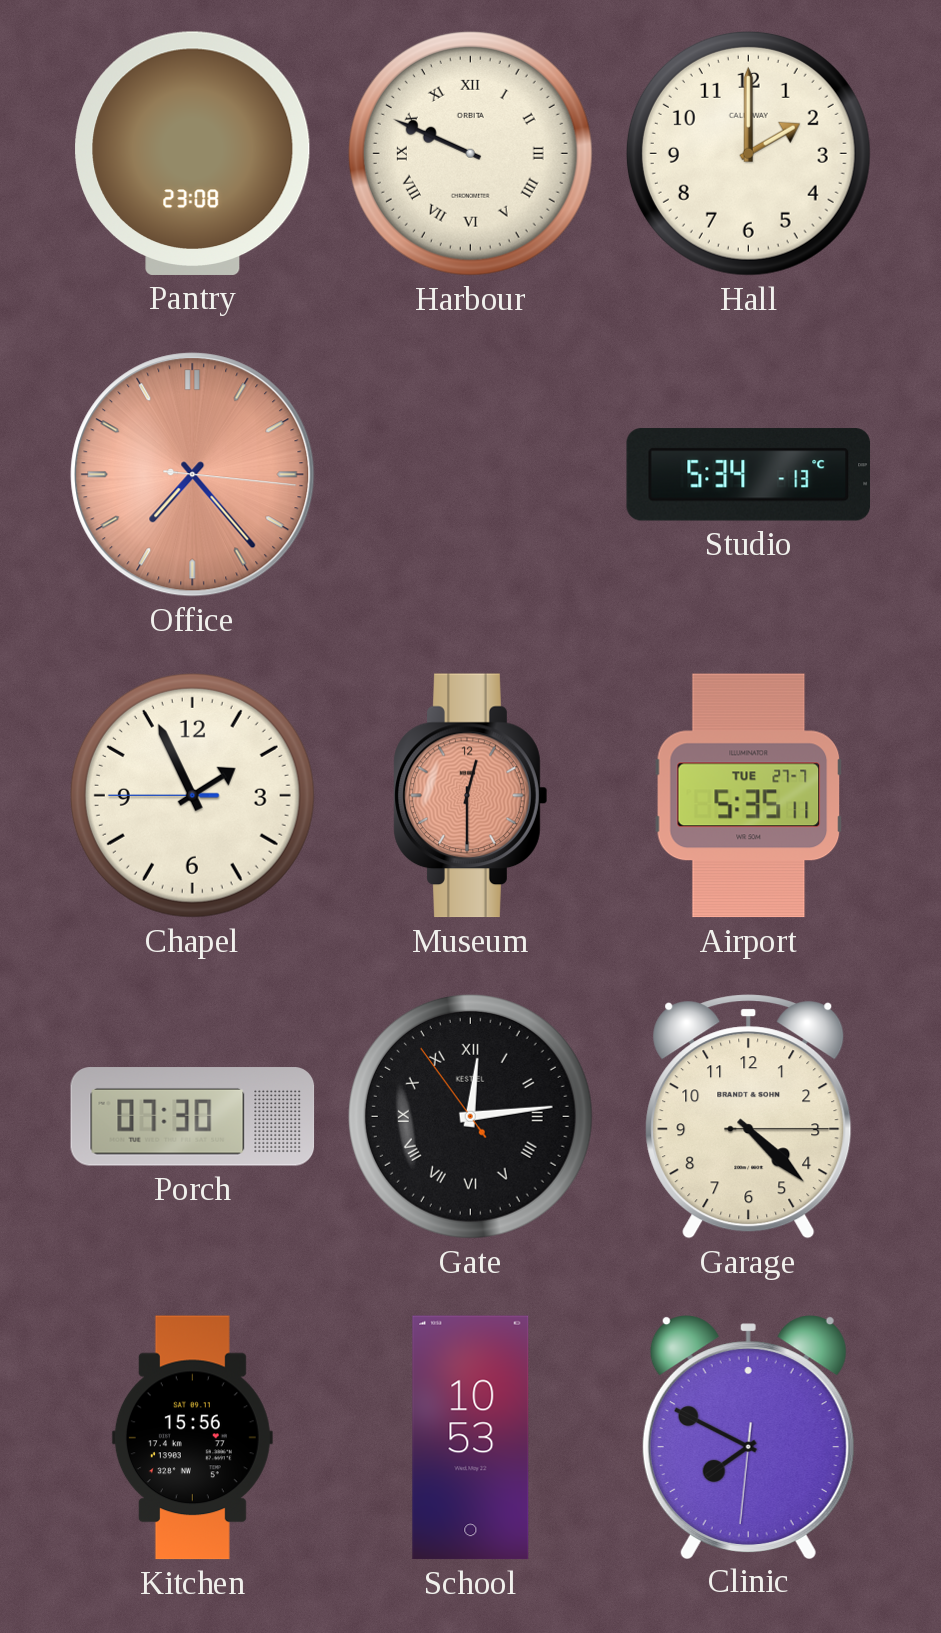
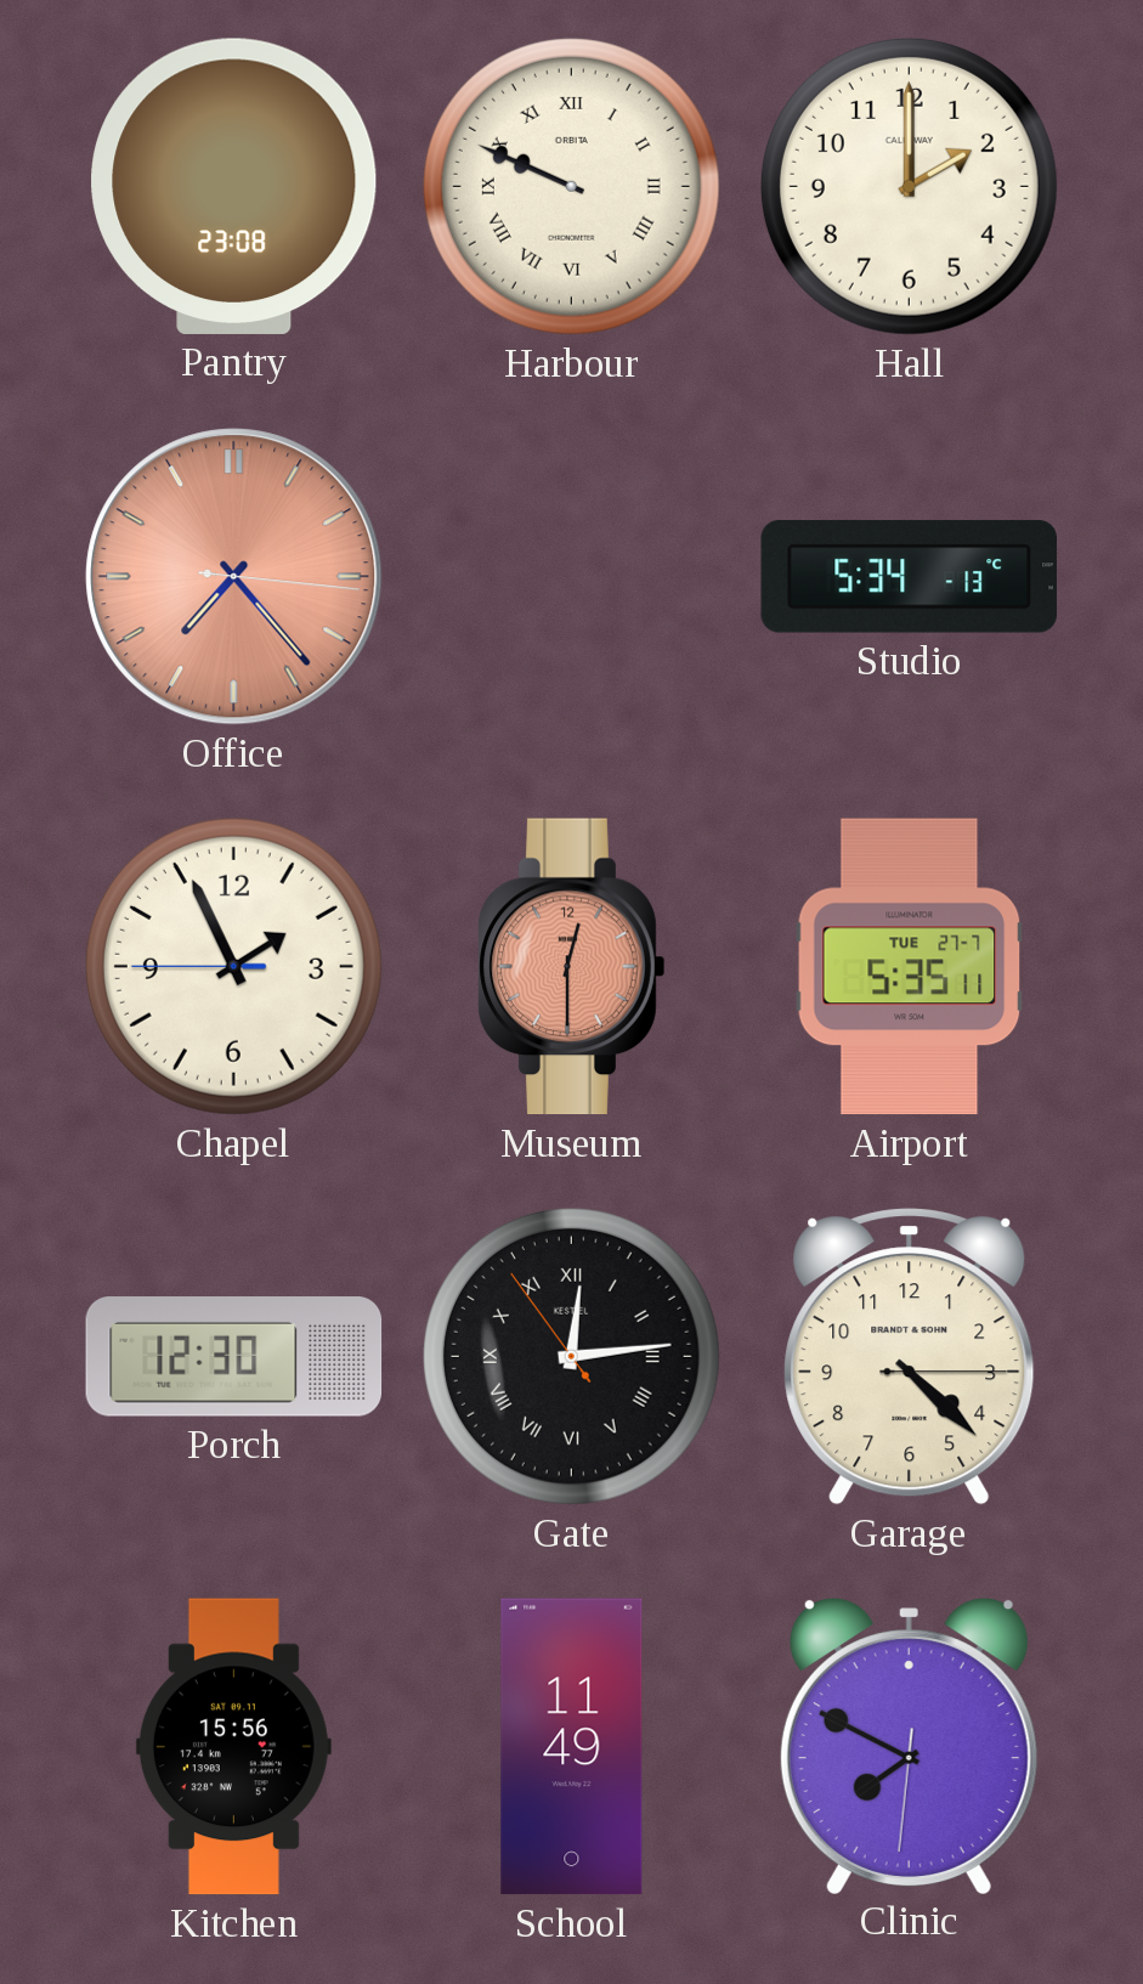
Porch: 07:30 -> 12:30
School: 10:53 -> 11:49
